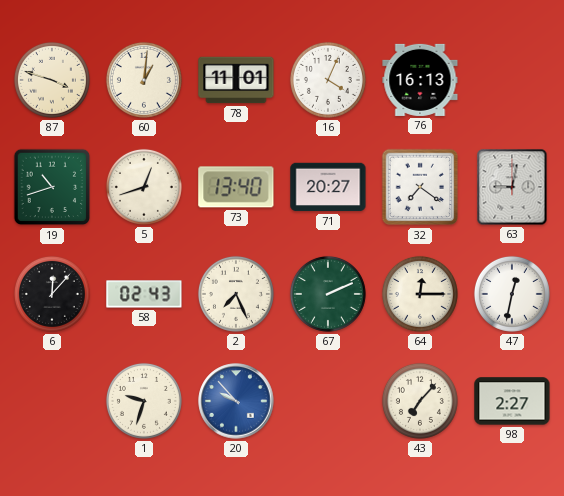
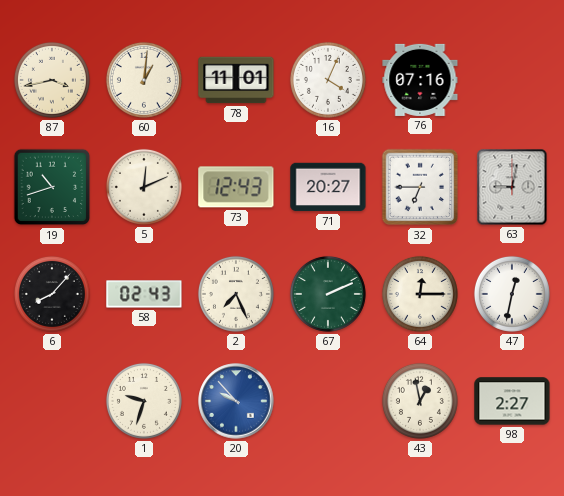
87: 3:48 -> 3:43
76: 16:13 -> 07:16
5: 12:42 -> 12:11
73: 13:40 -> 12:43
32: 7:21 -> 6:45
6: 12:07 -> 8:07
43: 7:07 -> 12:58
